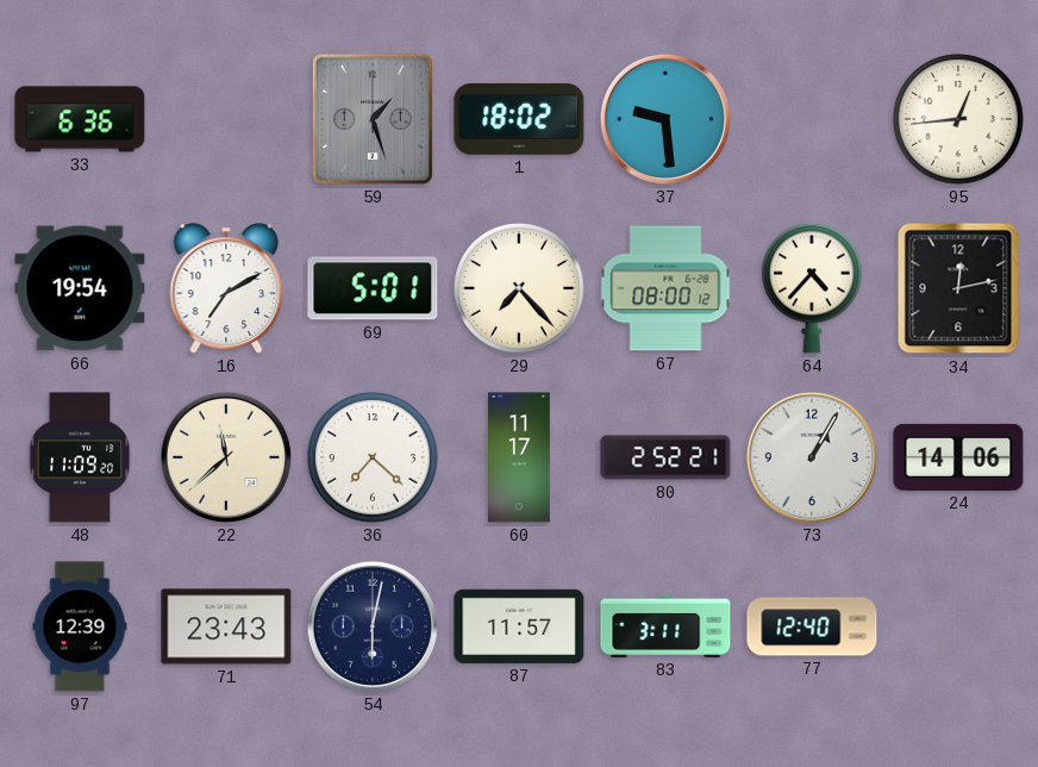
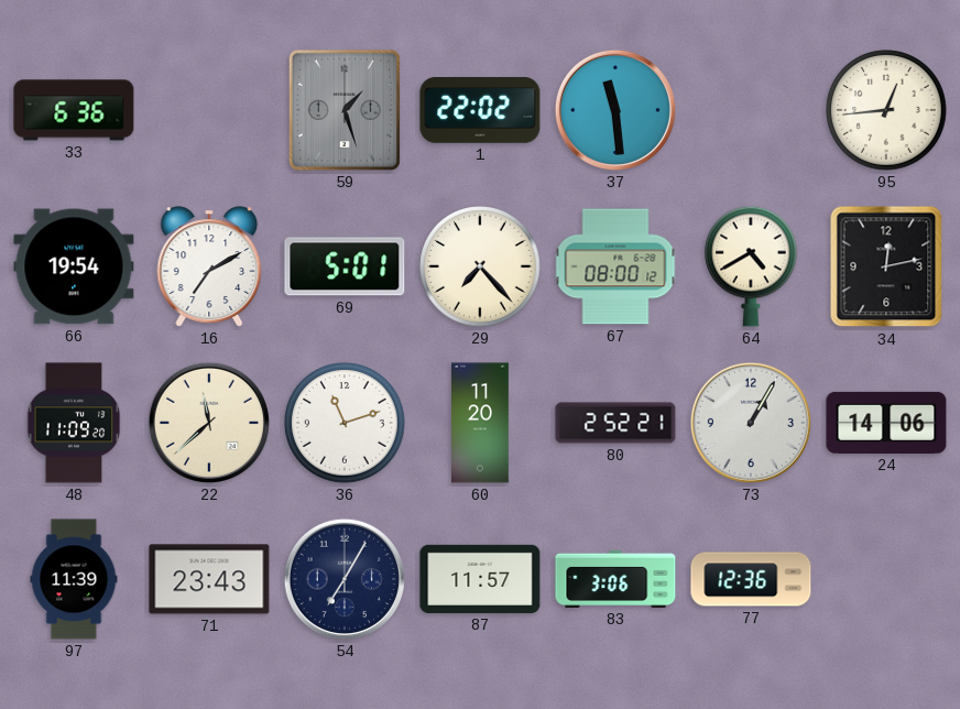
1: 18:02 -> 22:02
37: 9:29 -> 11:29
64: 4:37 -> 4:40
36: 7:22 -> 11:12
60: 11:17 -> 11:20
97: 12:39 -> 11:39
54: 6:02 -> 7:05
83: 3:11 -> 3:06
77: 12:40 -> 12:36
